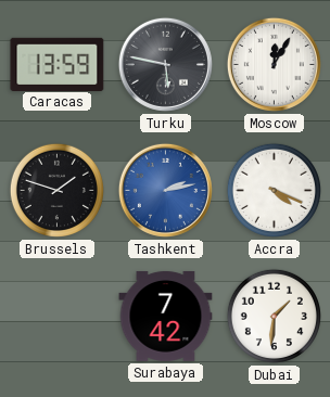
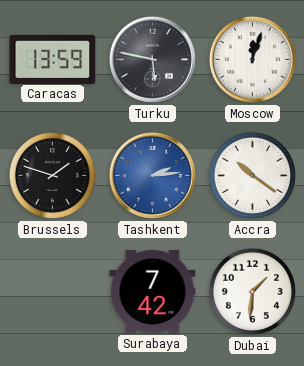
Moscow: 12:05 -> 12:03
Tashkent: 2:13 -> 2:14
Accra: 4:19 -> 10:21
